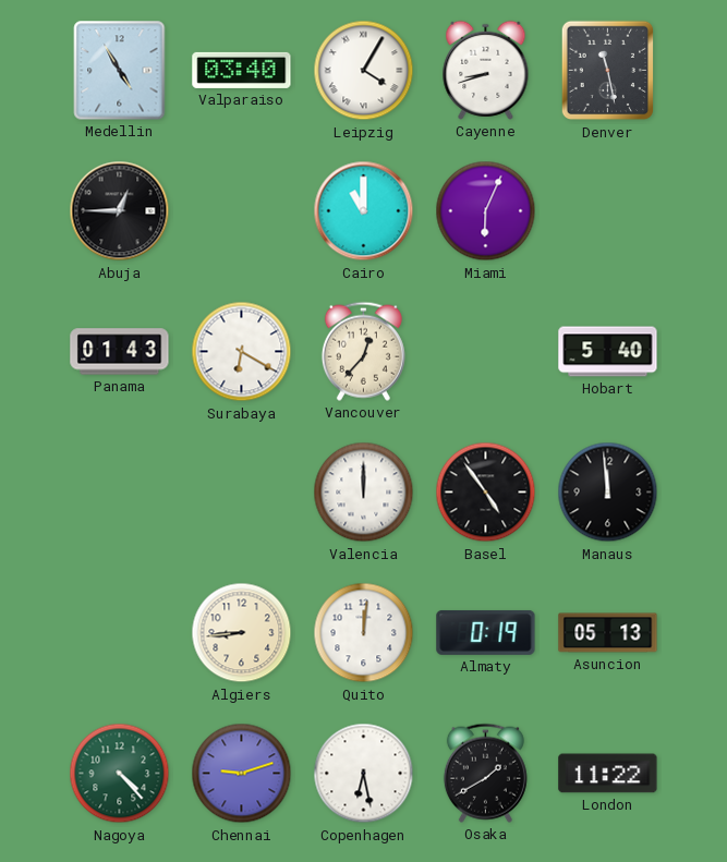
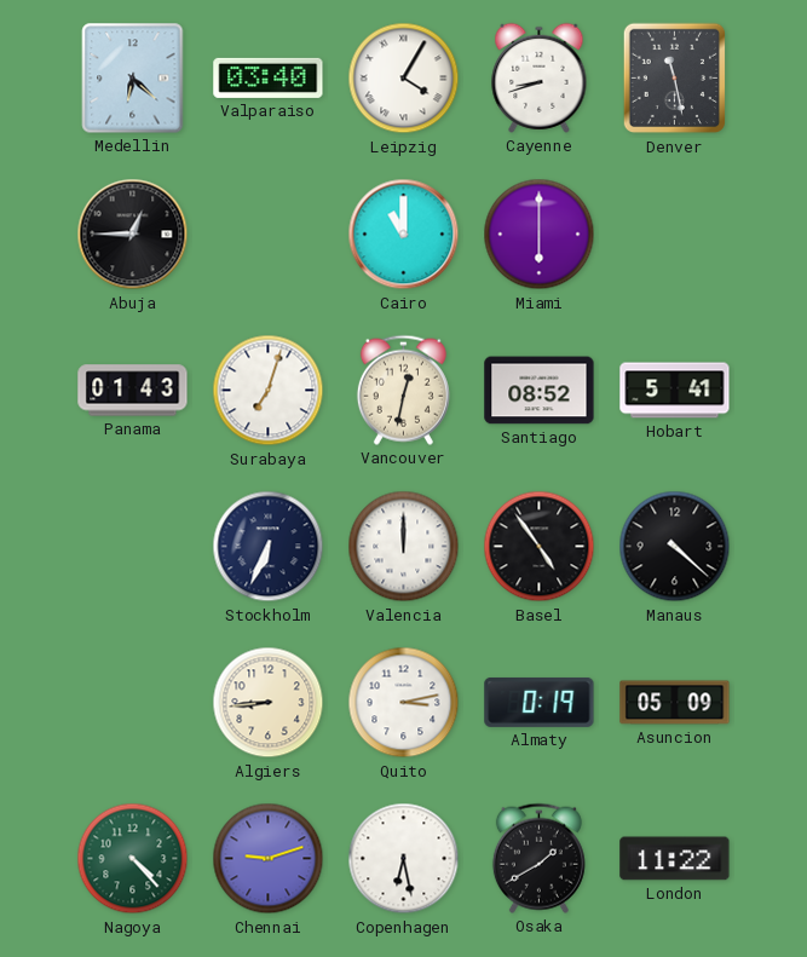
Medellin: 4:55 -> 6:22
Miami: 6:04 -> 6:00
Surabaya: 6:20 -> 7:03
Vancouver: 12:37 -> 12:32
Santiago: none -> 08:52
Hobart: 5:40 -> 5:41
Stockholm: none -> 6:34
Manaus: 11:59 -> 4:22
Quito: 12:01 -> 3:13
Asuncion: 05:13 -> 05:09
